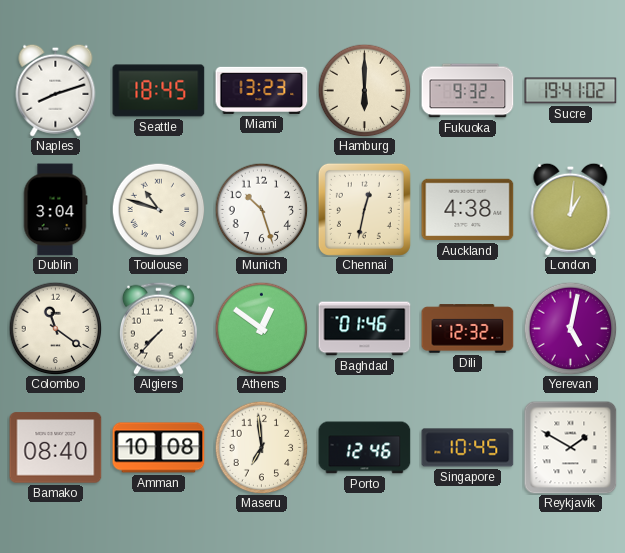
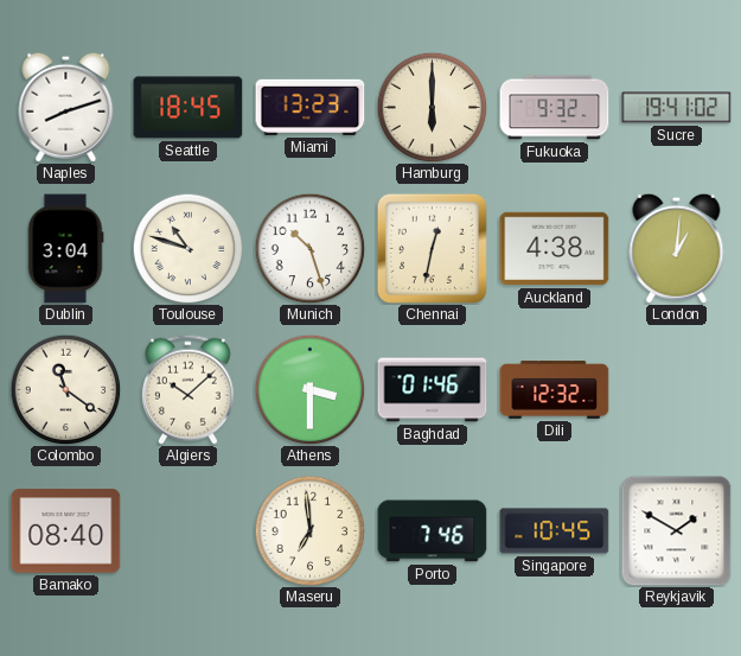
Algiers: 7:37 -> 10:08
Athens: 12:51 -> 3:30
Yerevan: 5:02 -> none
Amman: 10:08 -> none
Porto: 12:46 -> 7:46
